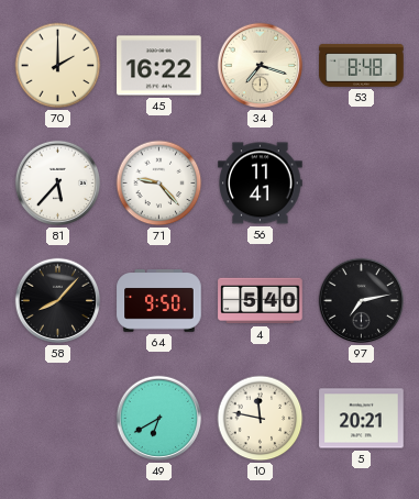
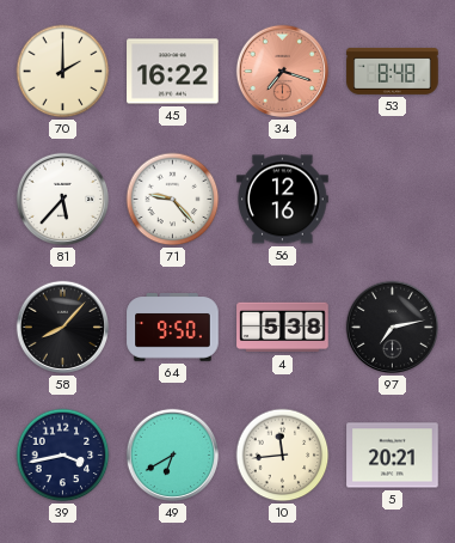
34 dial: cream -> salmon
56: 11:41 -> 12:16
4: 5:40 -> 5:38
39: none -> 3:43
10: 11:47 -> 11:44
